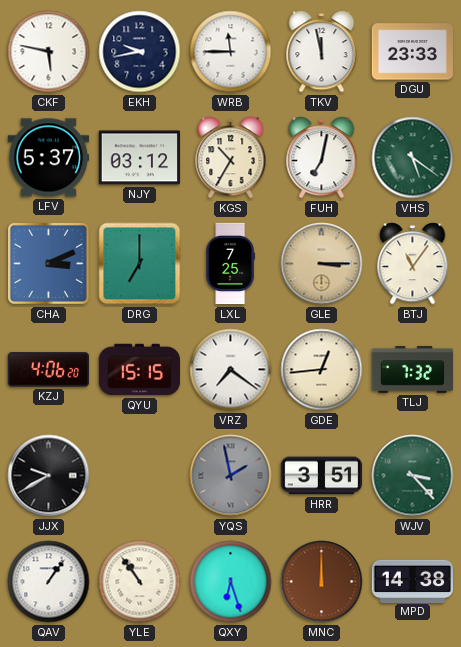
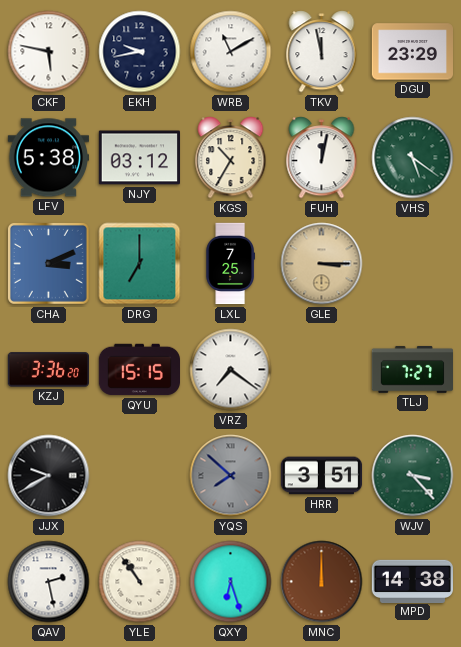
WRB: 11:45 -> 11:10
DGU: 23:33 -> 23:29
LFV: 5:37 -> 5:38
FUH: 7:02 -> 12:02
BTJ: 11:06 -> none
KZJ: 4:06 -> 3:36
GDE: 12:44 -> none
TLJ: 7:32 -> 7:27
YQS: 1:58 -> 7:52
QAV: 1:06 -> 2:28
